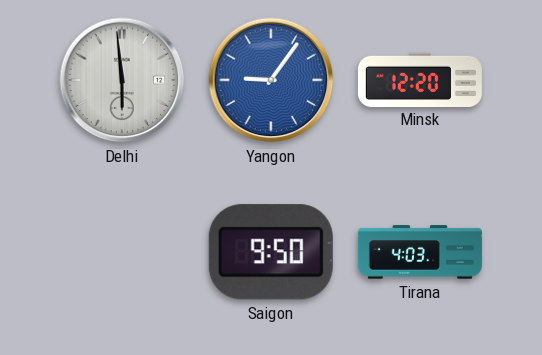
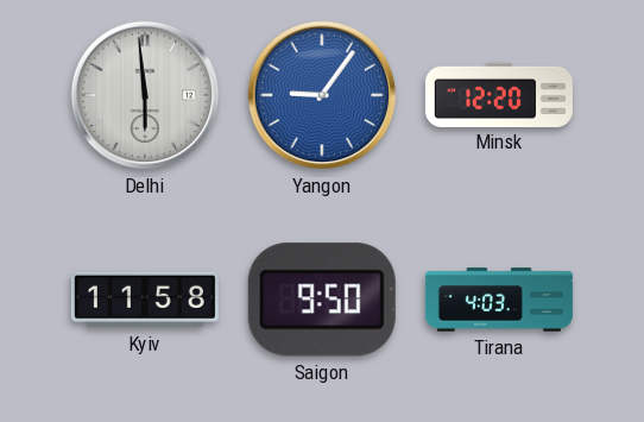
Kyiv: none -> 11:58
